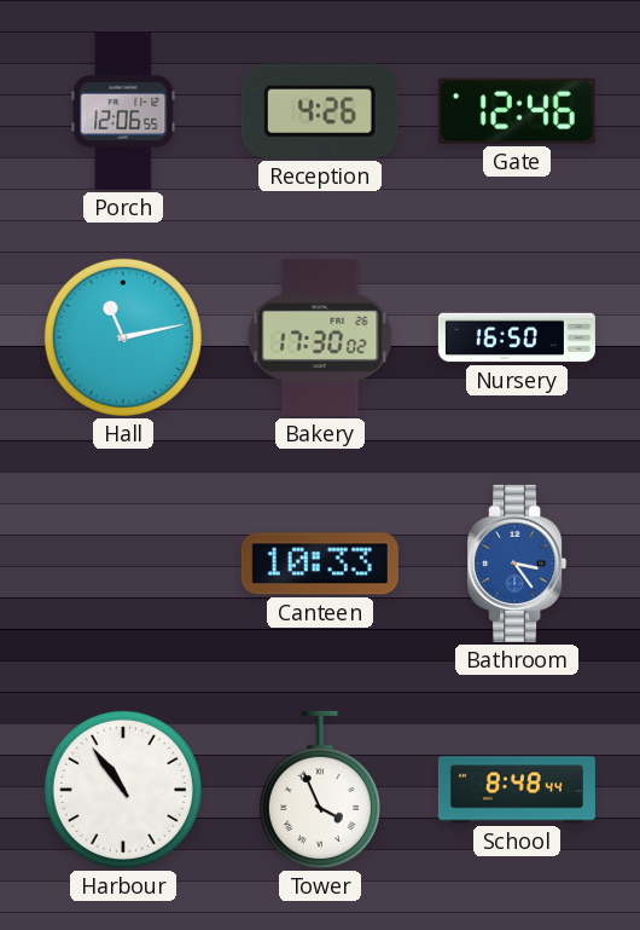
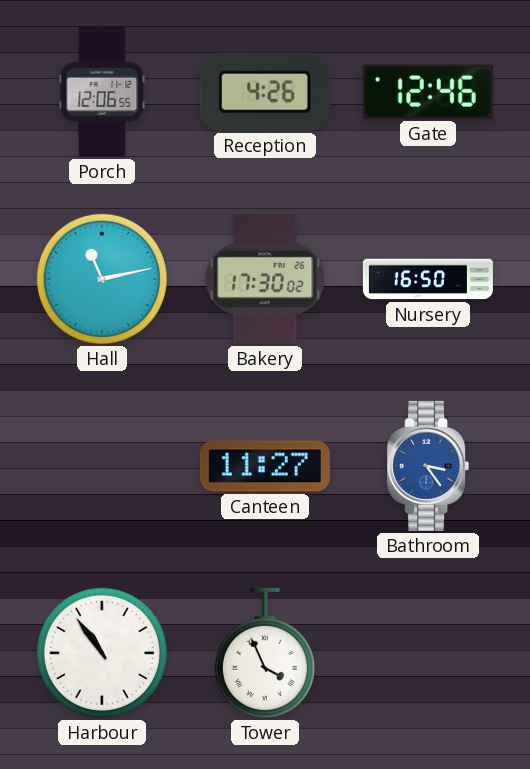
Canteen: 10:33 -> 11:27
School: 8:48 -> none
